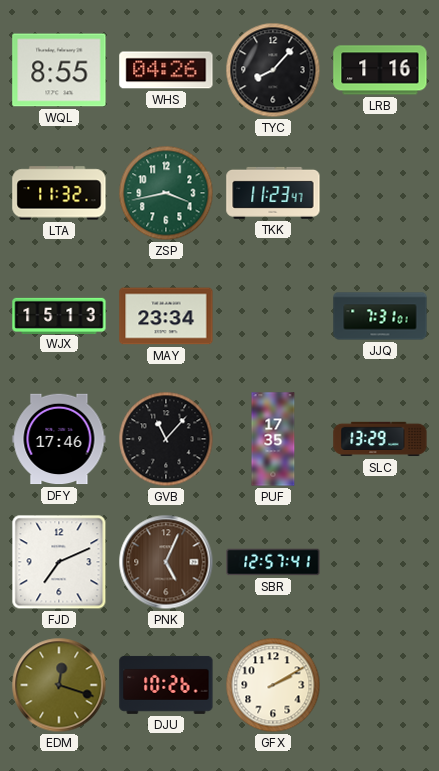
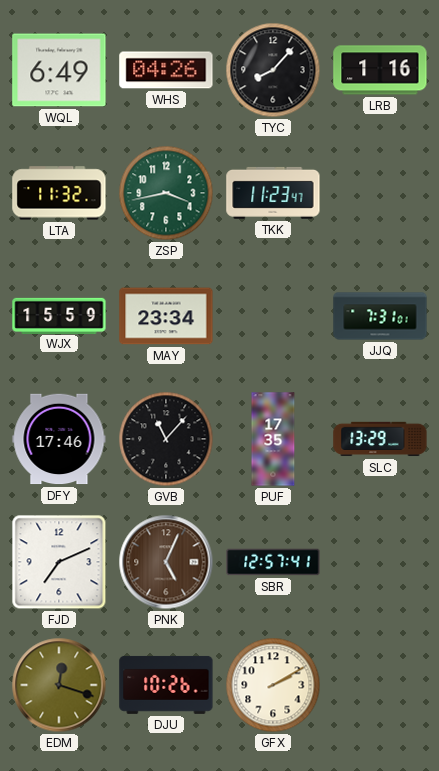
WQL: 8:55 -> 6:49
WJX: 15:13 -> 15:59
